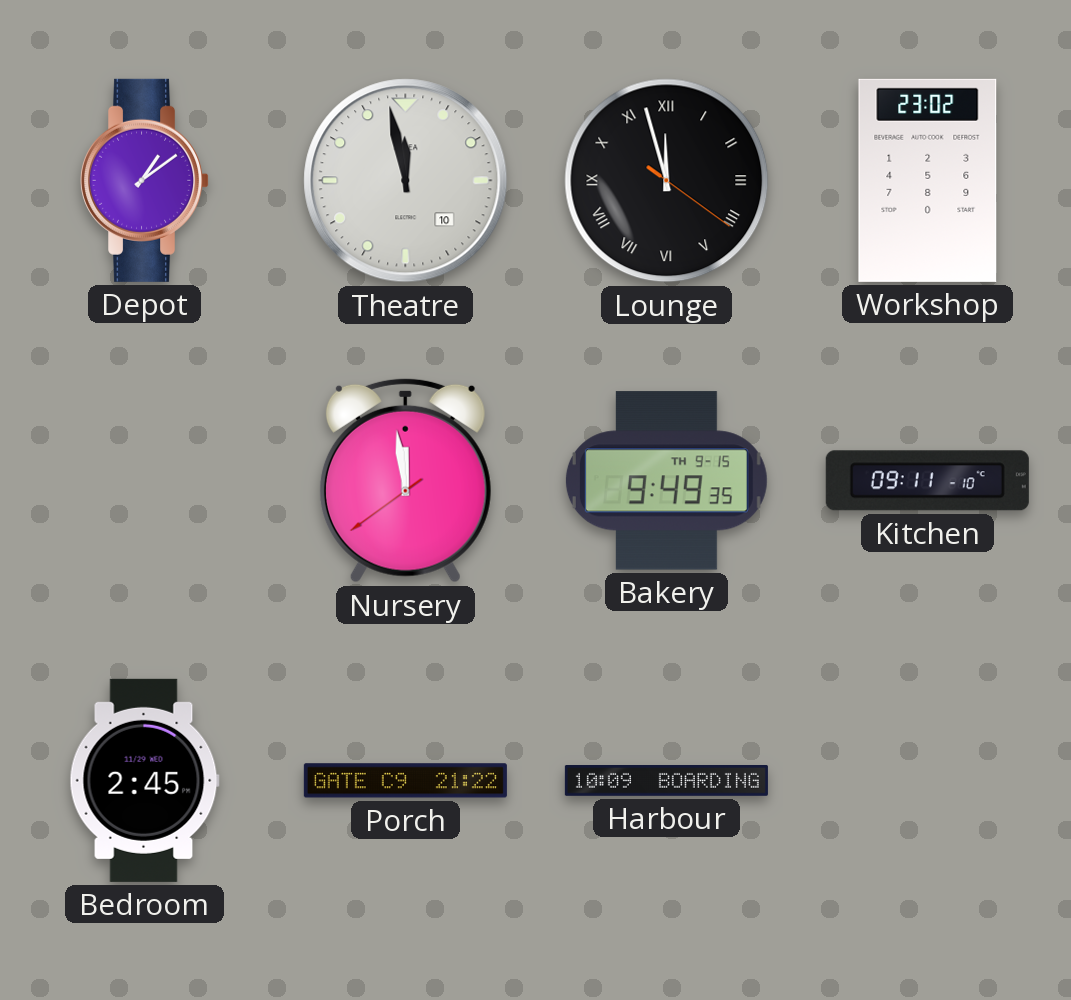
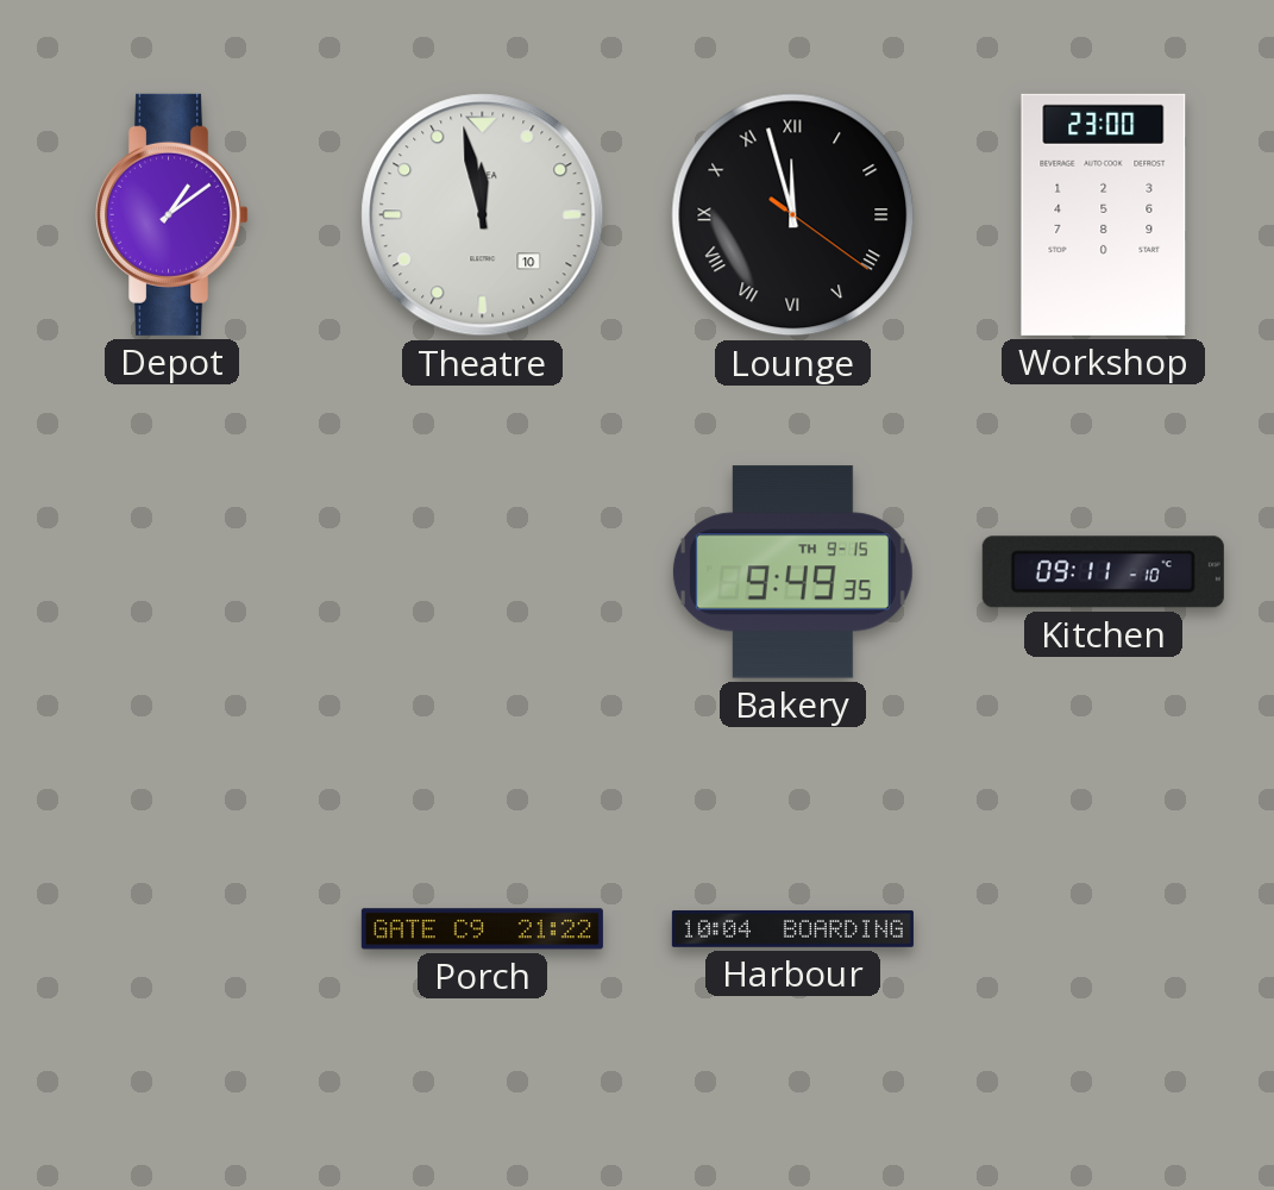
Workshop: 23:02 -> 23:00
Nursery: 11:58 -> none
Bedroom: 2:45 -> none
Harbour: 10:09 -> 10:04
